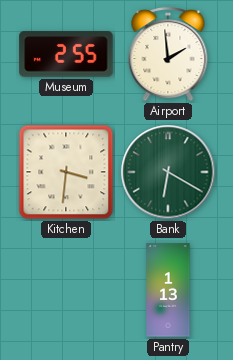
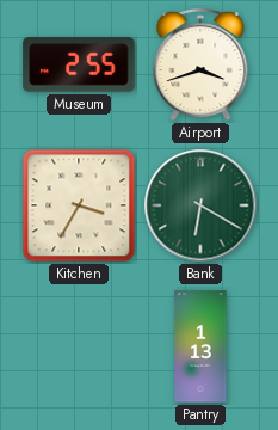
Airport: 1:59 -> 3:42
Kitchen: 3:31 -> 3:35
